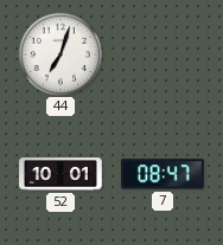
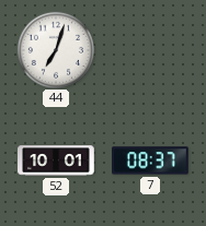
7: 08:47 -> 08:37
